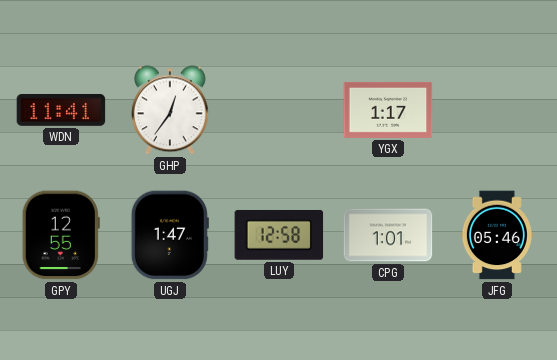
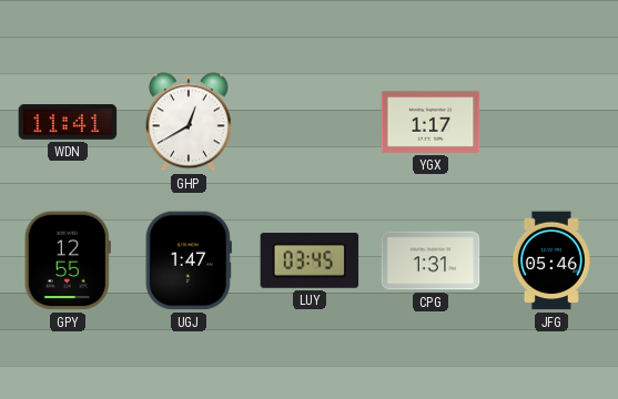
GHP: 12:36 -> 12:40
LUY: 12:58 -> 03:45
CPG: 1:01 -> 1:31
